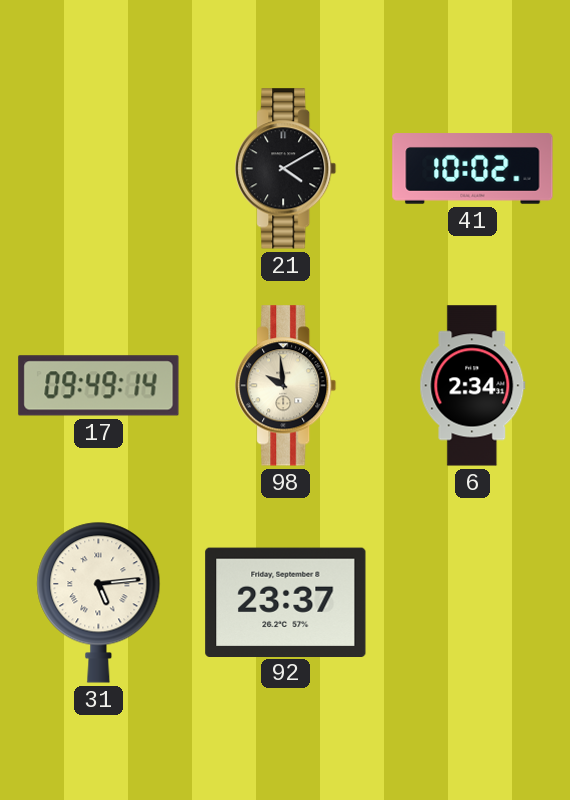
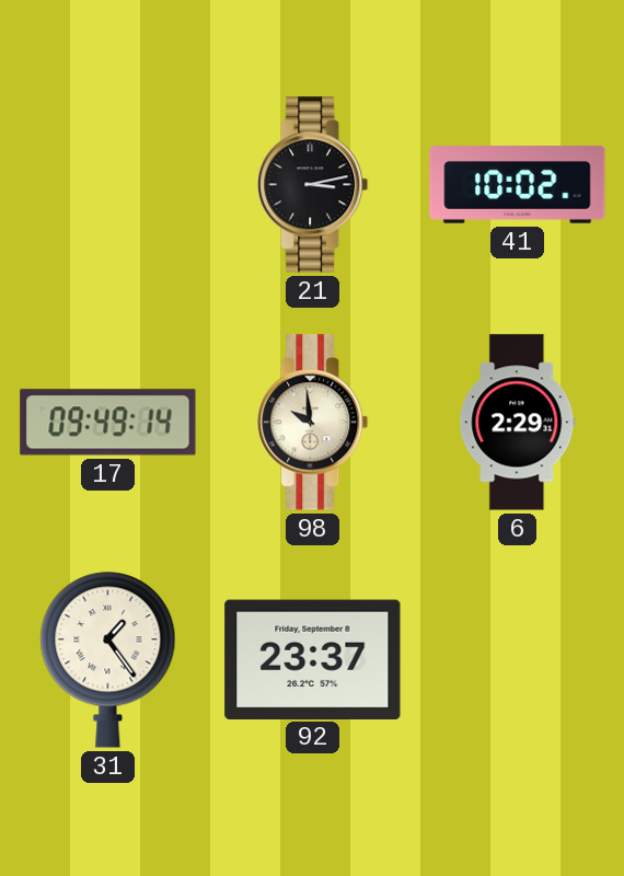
21: 4:10 -> 3:13
6: 2:34 -> 2:29
31: 5:14 -> 1:24
